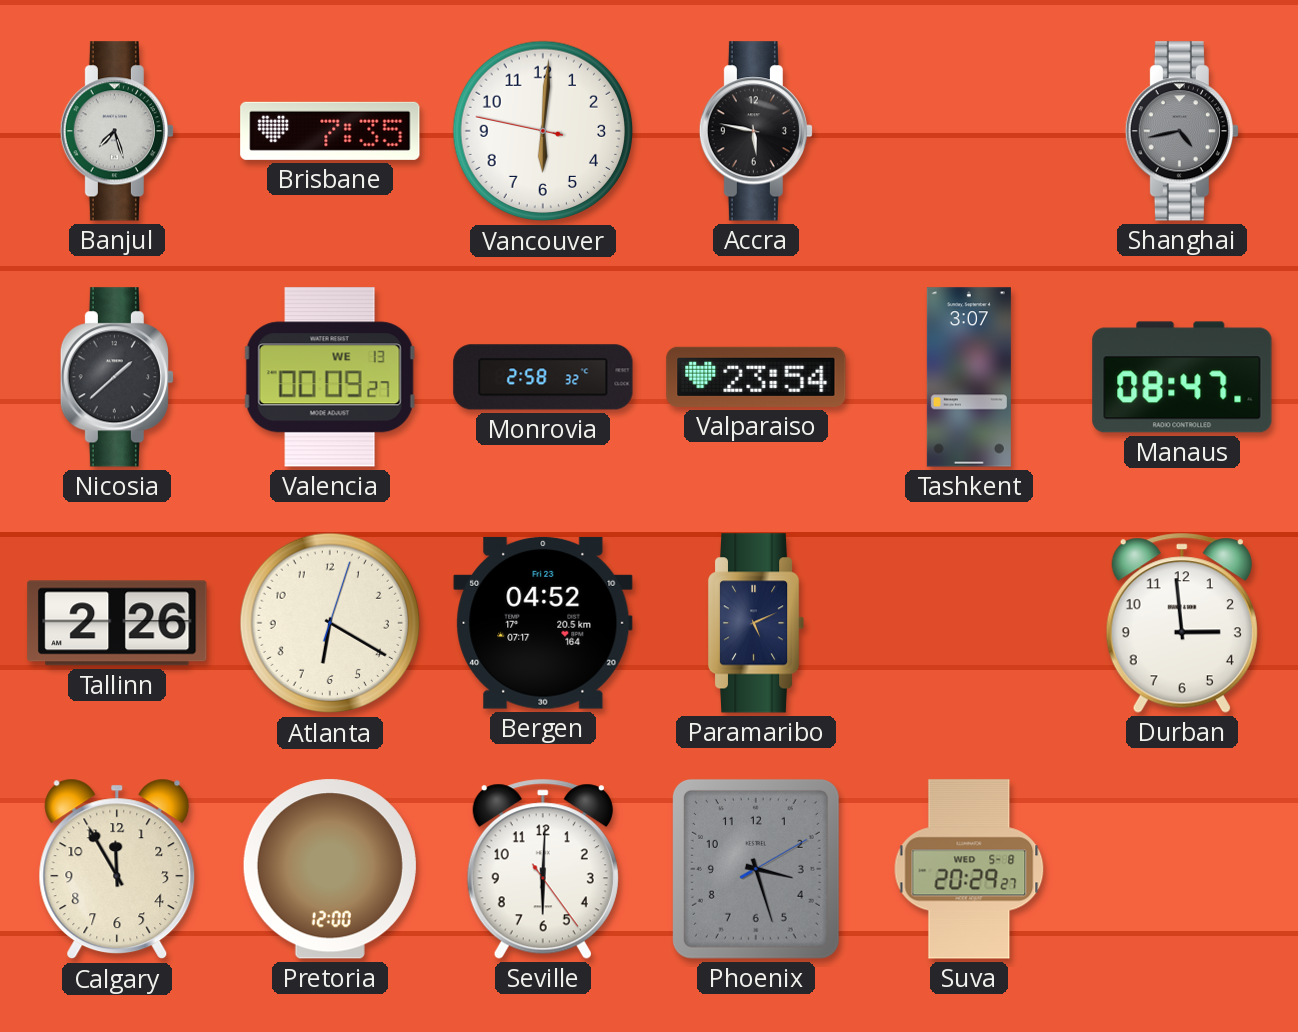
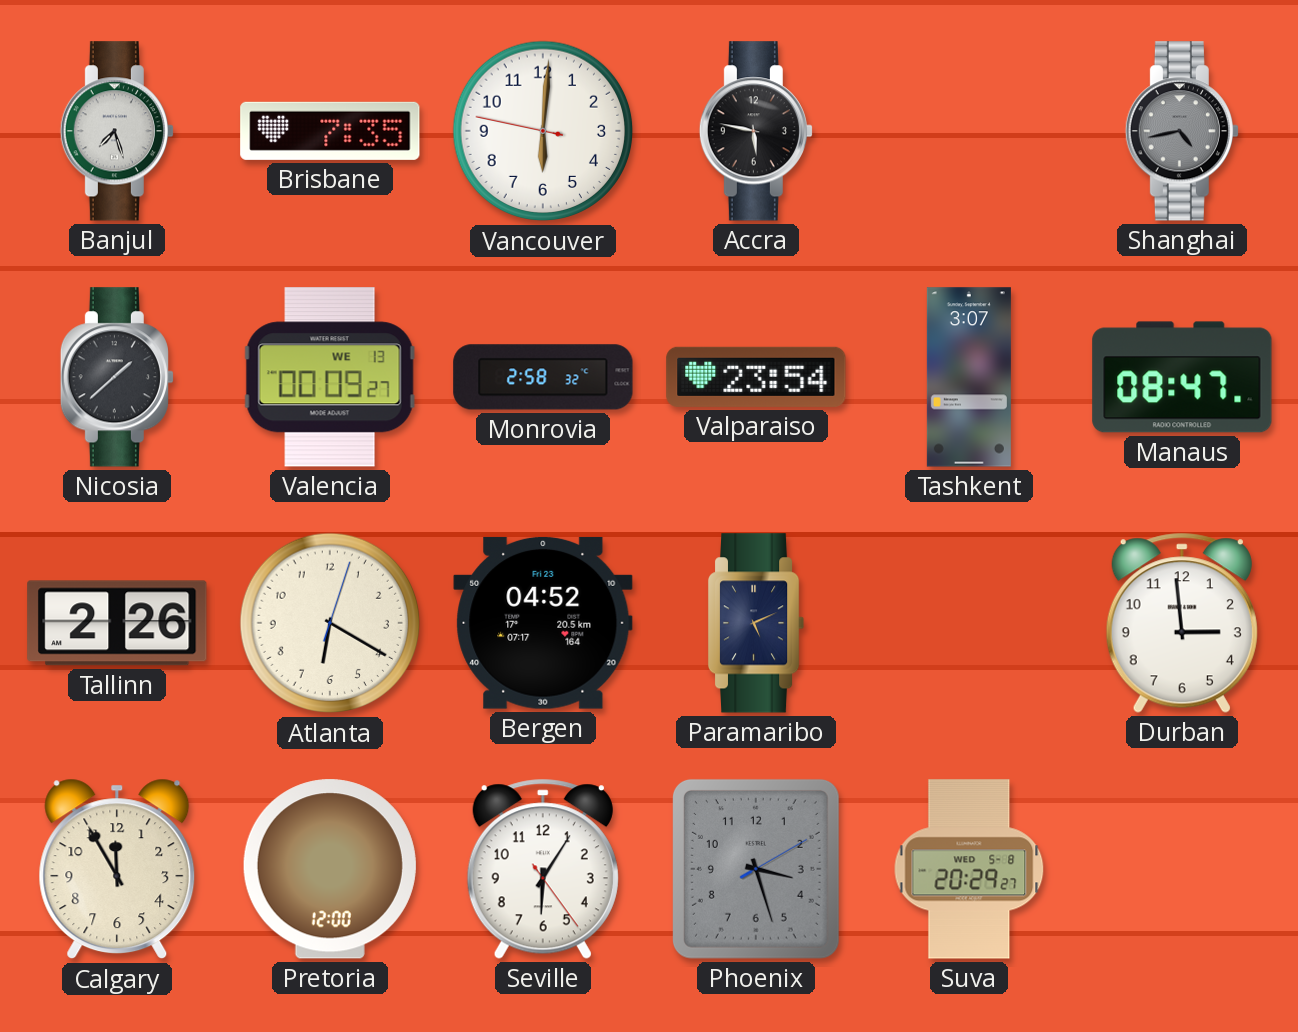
Seville: 6:00 -> 6:05
